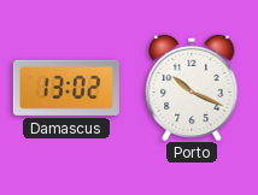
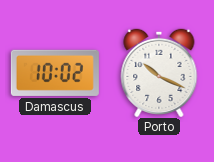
Damascus: 13:02 -> 10:02
